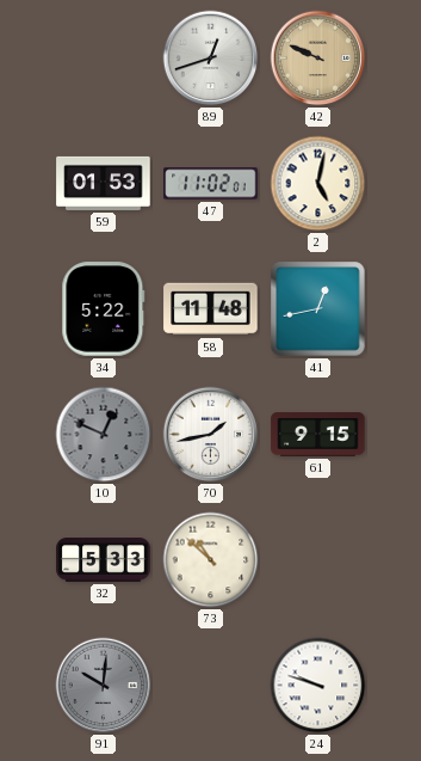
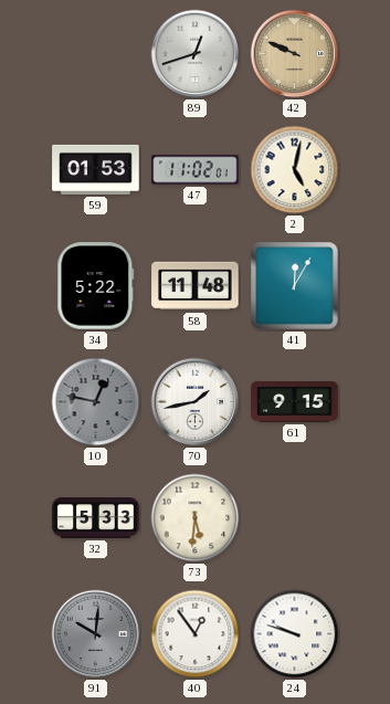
41: 12:43 -> 12:05
10: 12:49 -> 12:47
73: 10:52 -> 5:31
40: none -> 12:54
